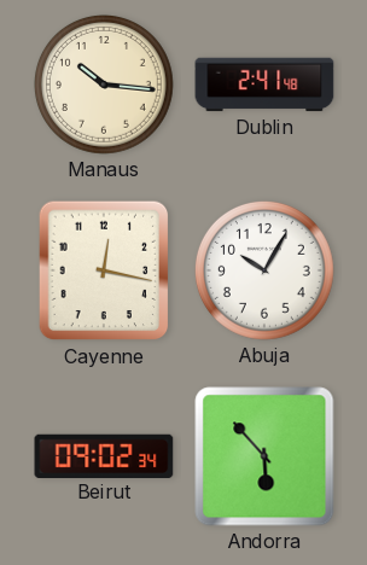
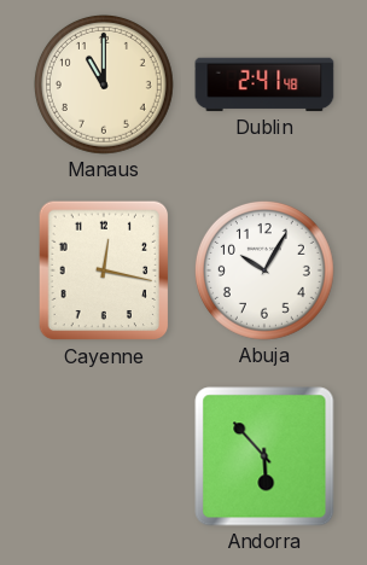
Manaus: 10:16 -> 11:00
Beirut: 09:02 -> none
